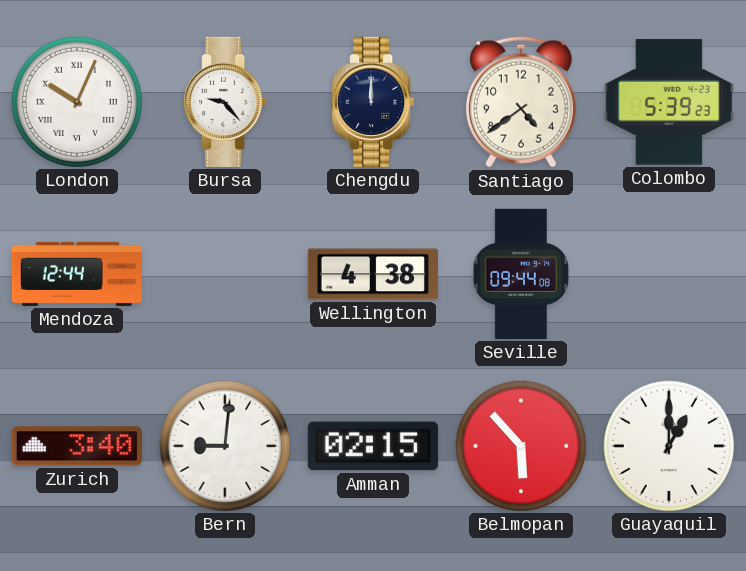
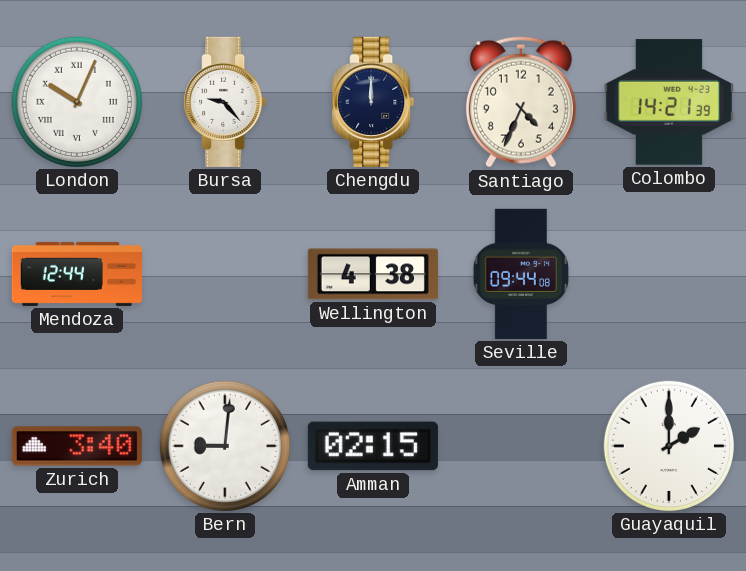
Santiago: 4:39 -> 4:34
Colombo: 5:39 -> 14:21
Belmopan: 5:53 -> none
Guayaquil: 1:00 -> 2:00
